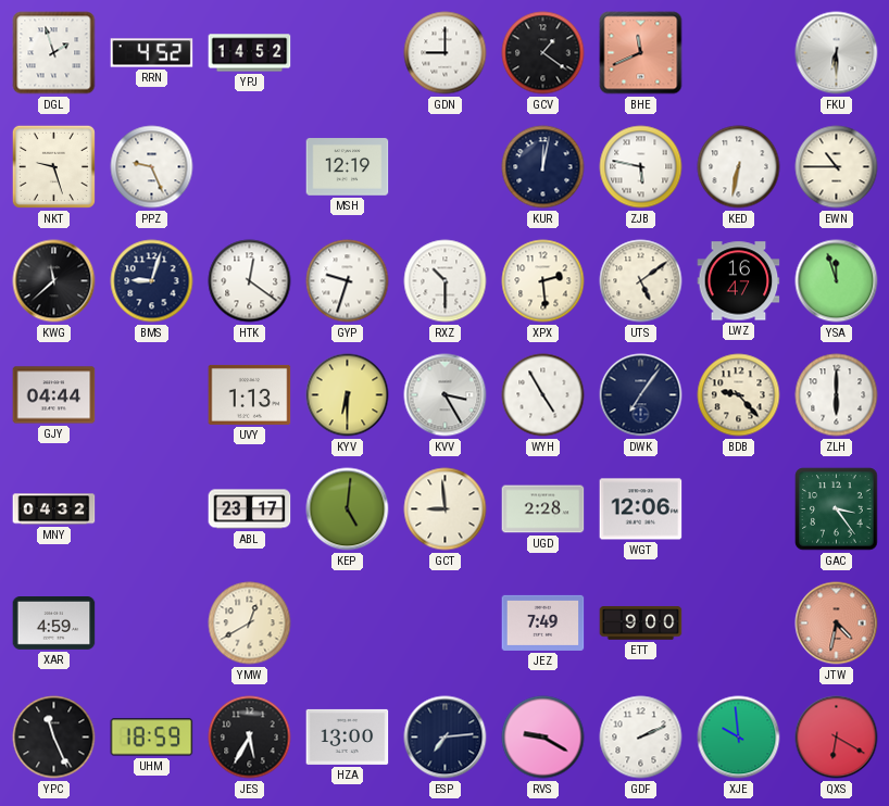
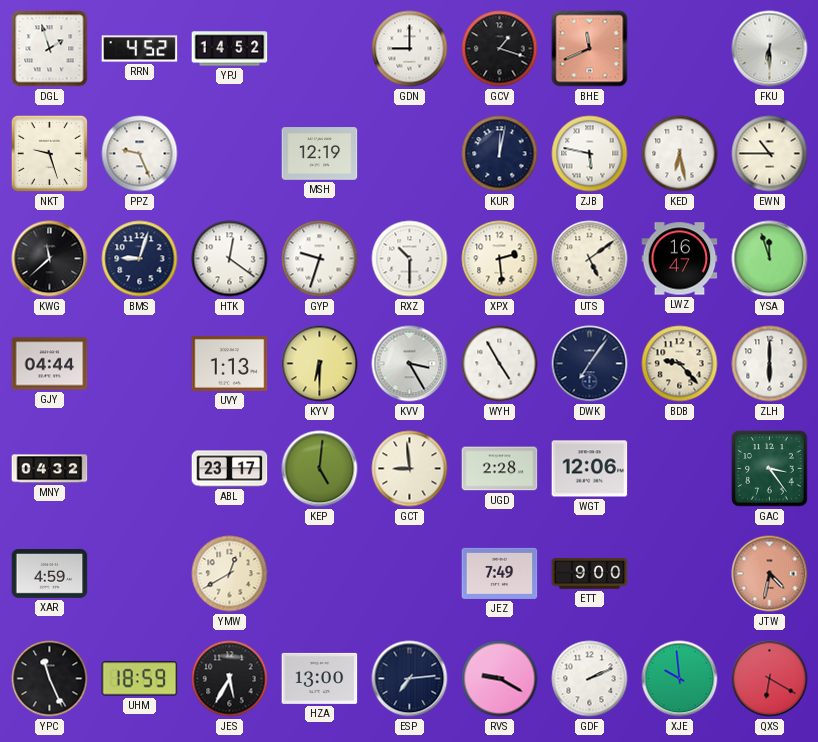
GCV: 1:21 -> 1:18
KED: 6:32 -> 6:28
